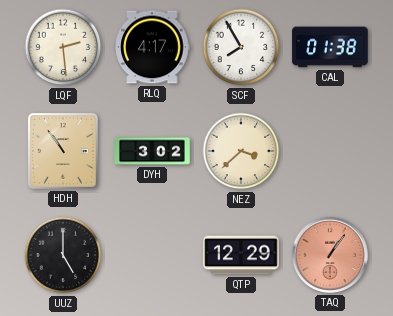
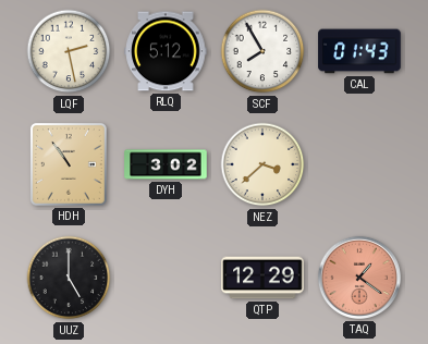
LQF: 2:29 -> 2:28
RLQ: 4:17 -> 5:12
CAL: 01:38 -> 01:43
TAQ: 1:06 -> 1:21
